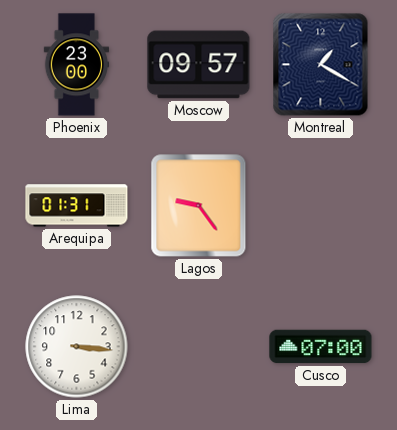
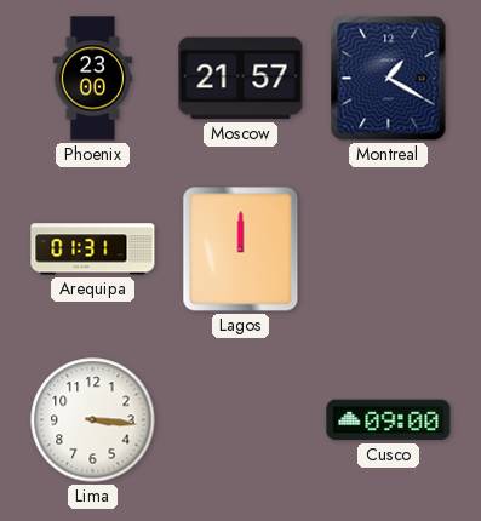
Moscow: 09:57 -> 21:57
Lagos: 9:24 -> 12:00
Cusco: 07:00 -> 09:00
